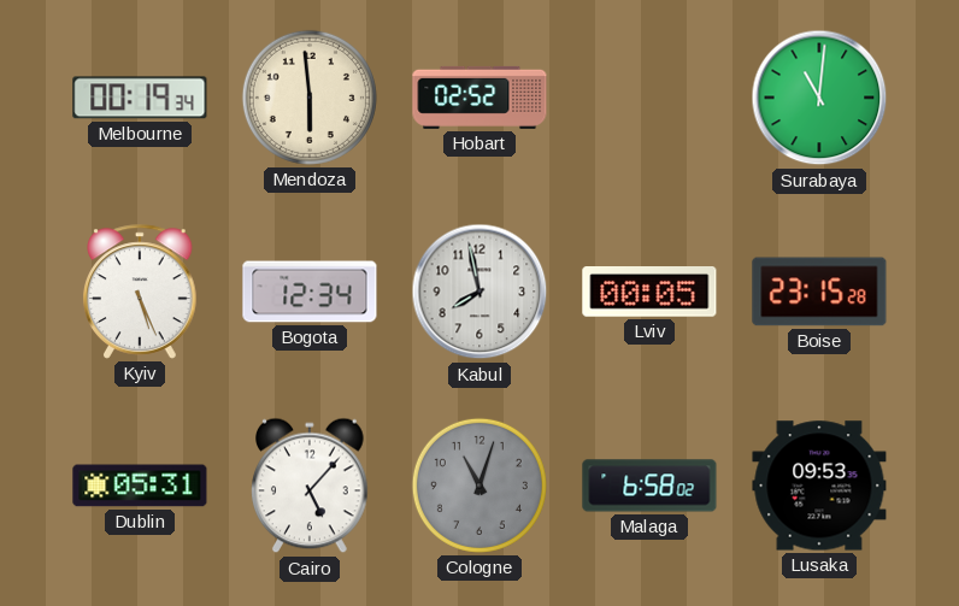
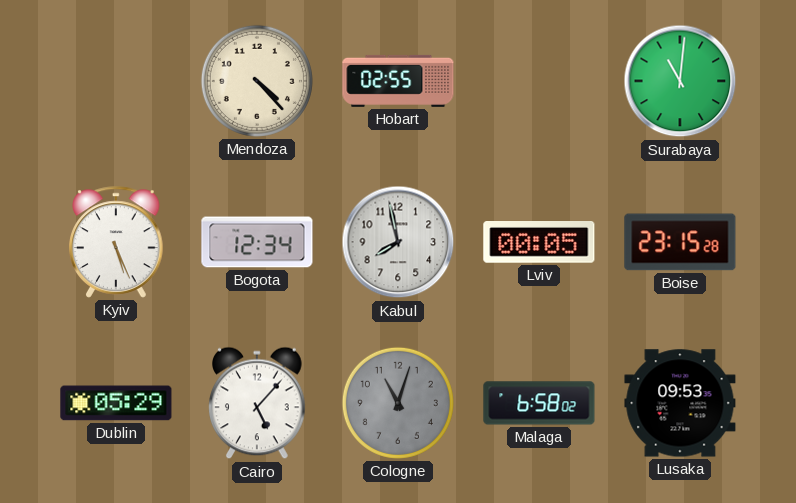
Melbourne: 00:19 -> none
Mendoza: 5:59 -> 4:23
Hobart: 02:52 -> 02:55
Dublin: 05:31 -> 05:29
